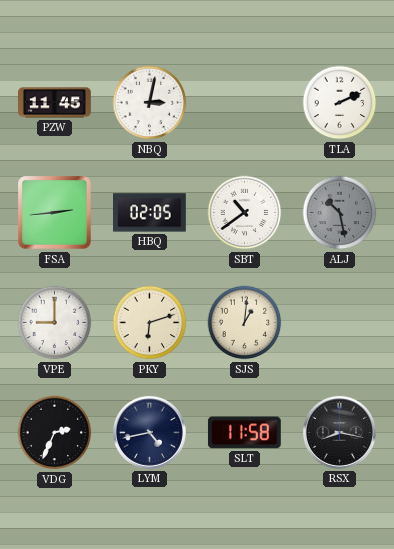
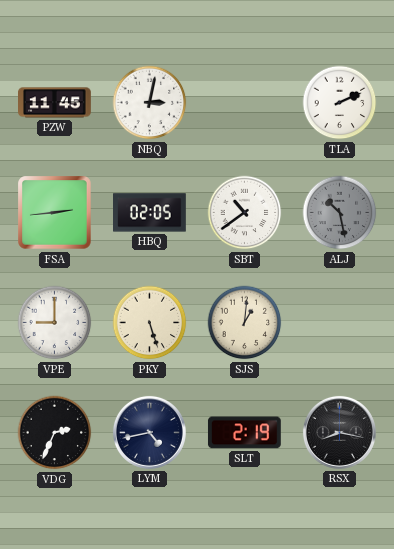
PKY: 6:12 -> 5:27
SLT: 11:58 -> 2:19
